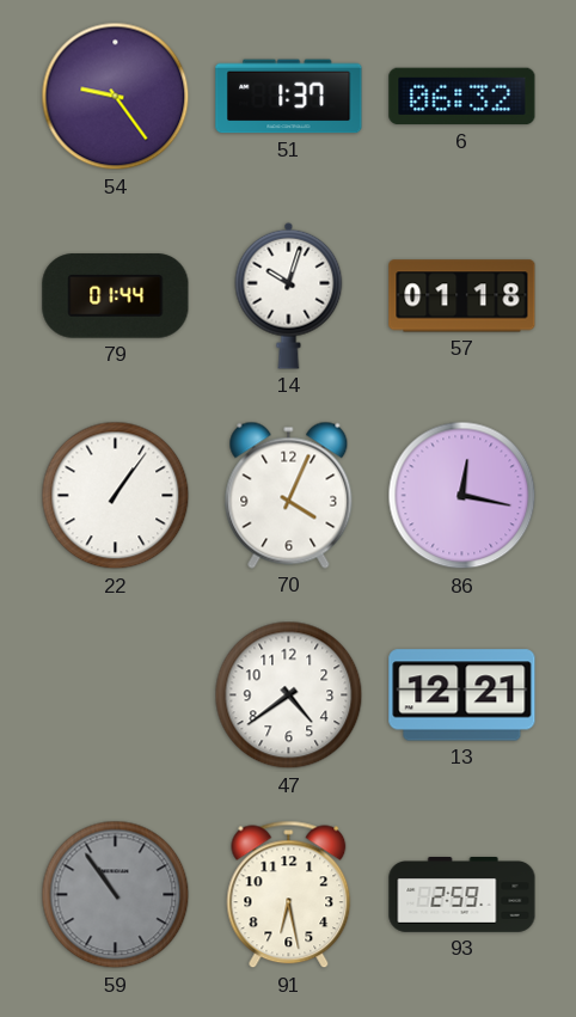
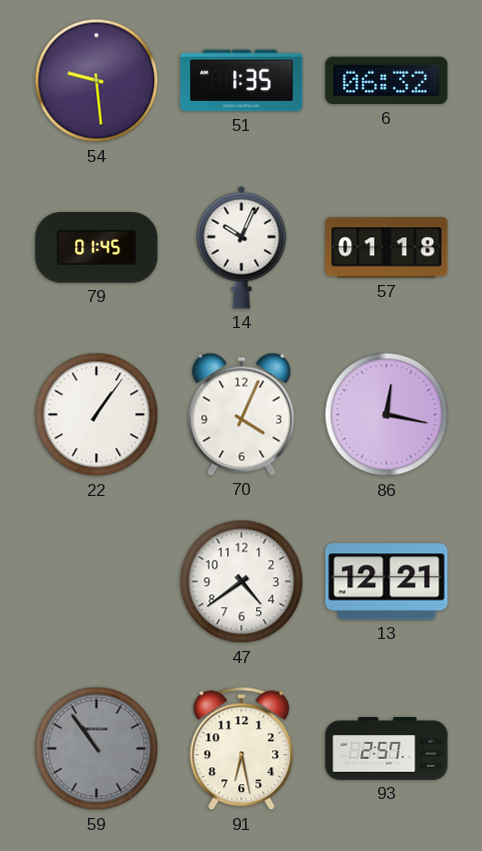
54: 9:24 -> 9:29
51: 1:37 -> 1:35
79: 01:44 -> 01:45
14: 10:03 -> 10:04
93: 2:59 -> 2:57
